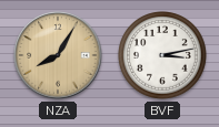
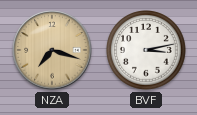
NZA: 8:05 -> 7:18
